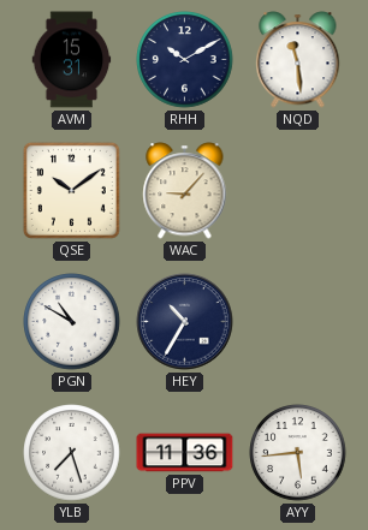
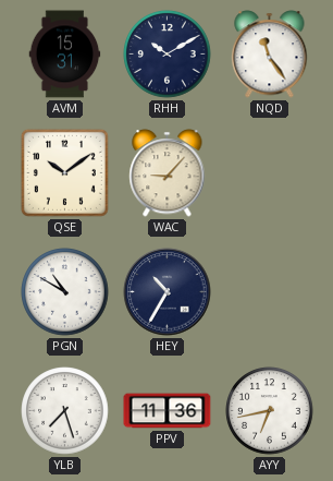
NQD: 11:29 -> 11:24
AYY: 5:44 -> 6:43
